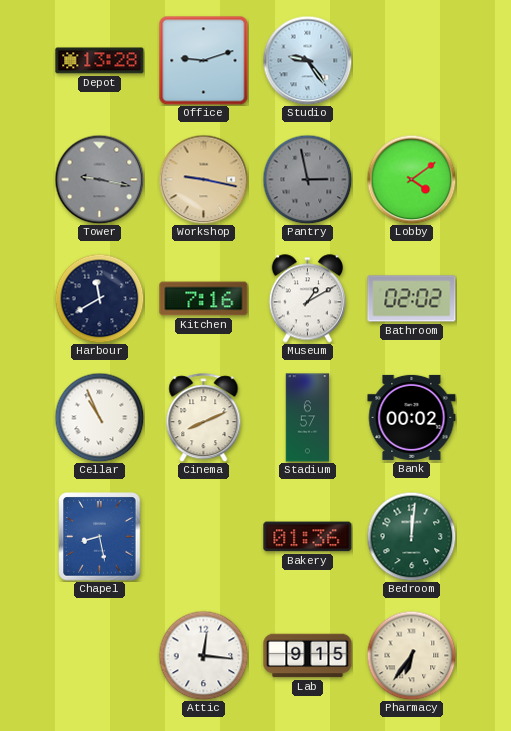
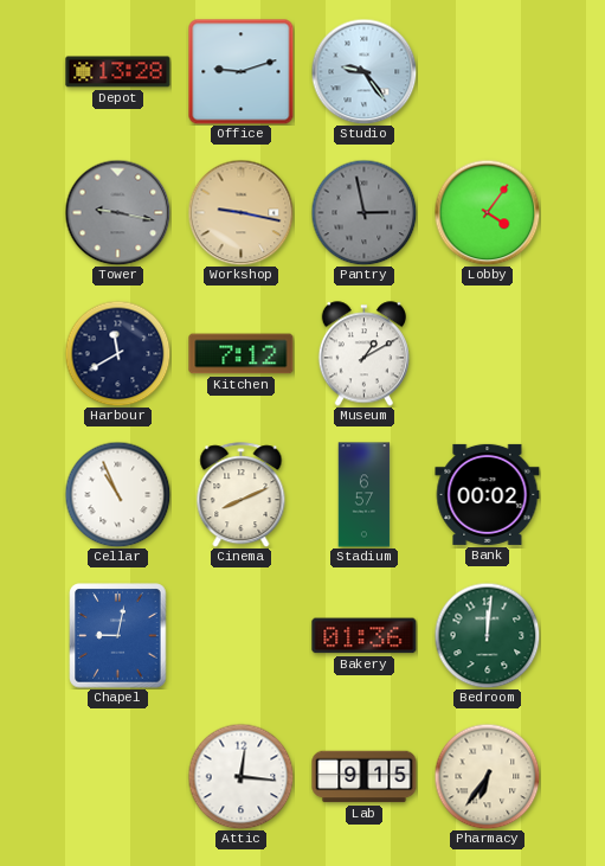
Lobby: 4:09 -> 4:06
Kitchen: 7:16 -> 7:12
Bathroom: 02:02 -> none
Chapel: 8:28 -> 9:02
